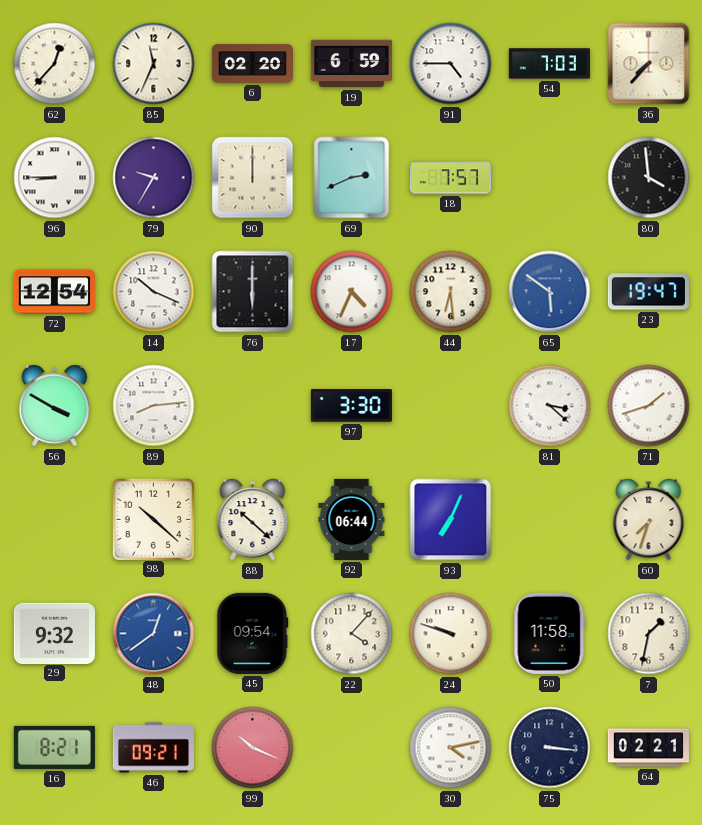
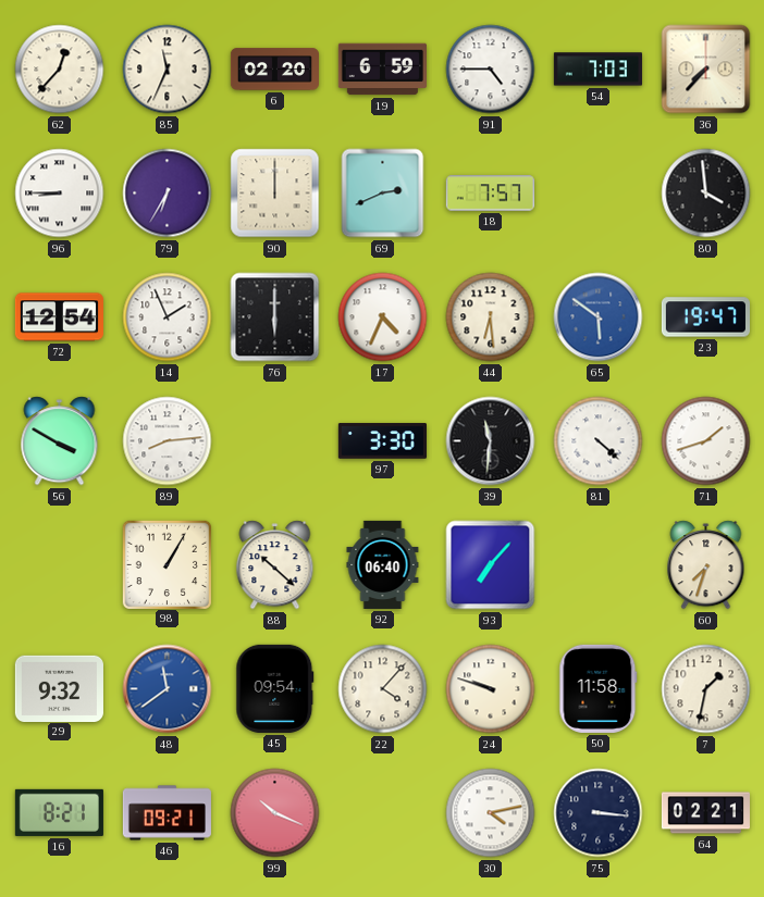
79: 9:35 -> 6:35
14: 10:19 -> 1:56
39: none -> 11:31
81: 3:22 -> 4:22
98: 10:22 -> 1:05
92: 06:44 -> 06:40
93: 7:04 -> 7:07
48: 12:39 -> 11:39
